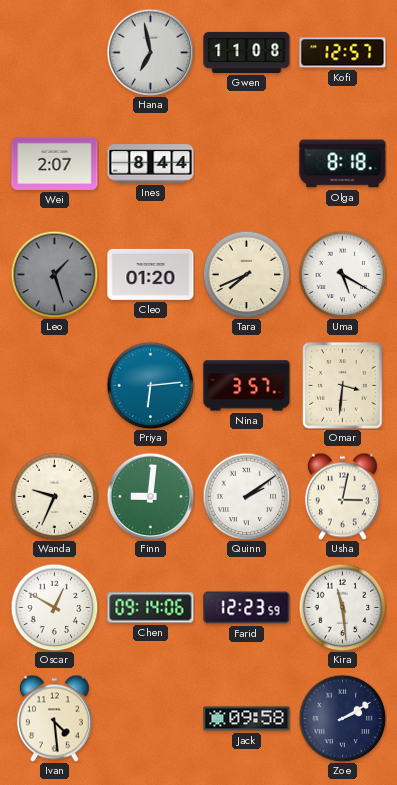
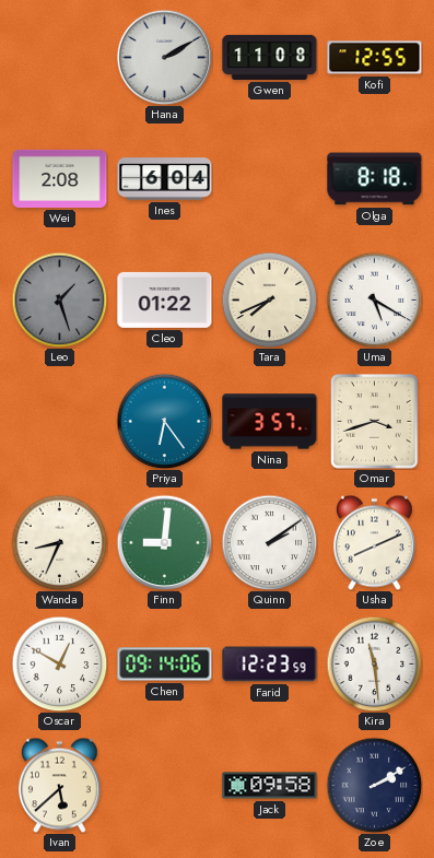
Hana: 6:58 -> 2:10
Kofi: 12:57 -> 12:55
Wei: 2:07 -> 2:08
Ines: 8:44 -> 6:04
Cleo: 01:20 -> 01:22
Priya: 6:14 -> 6:24
Omar: 3:31 -> 3:42
Wanda: 9:34 -> 8:34
Usha: 3:02 -> 8:11
Ivan: 4:29 -> 5:38
